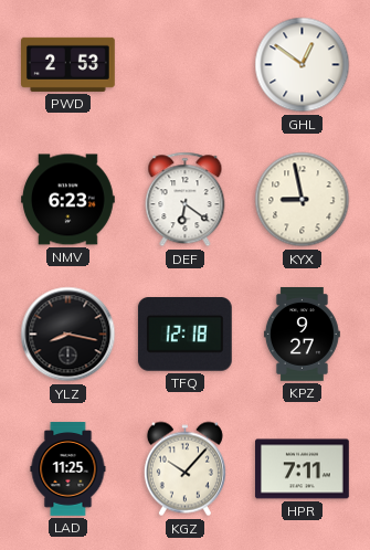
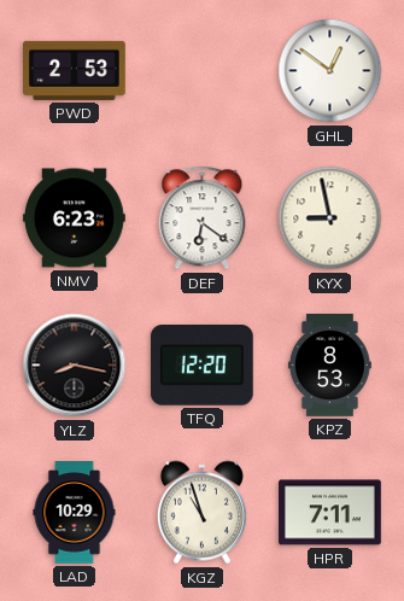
TFQ: 12:18 -> 12:20
KPZ: 9:27 -> 8:53
LAD: 11:25 -> 10:29
KGZ: 10:07 -> 10:57
